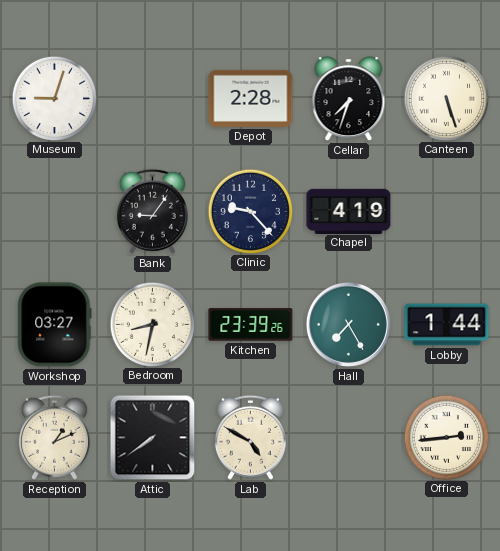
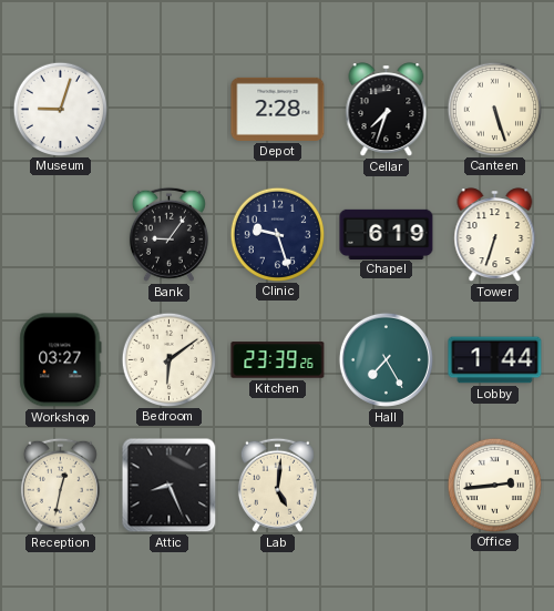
Clinic: 9:23 -> 9:27
Chapel: 4:19 -> 6:19
Tower: none -> 6:33
Bedroom: 8:32 -> 6:09
Reception: 1:11 -> 12:32
Attic: 7:39 -> 8:26
Lab: 4:50 -> 5:01
